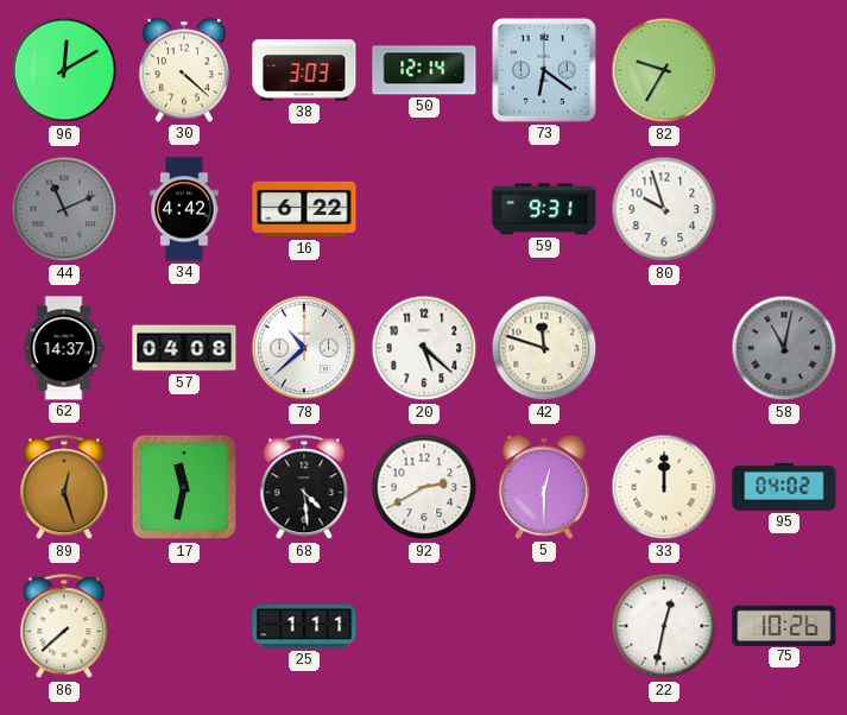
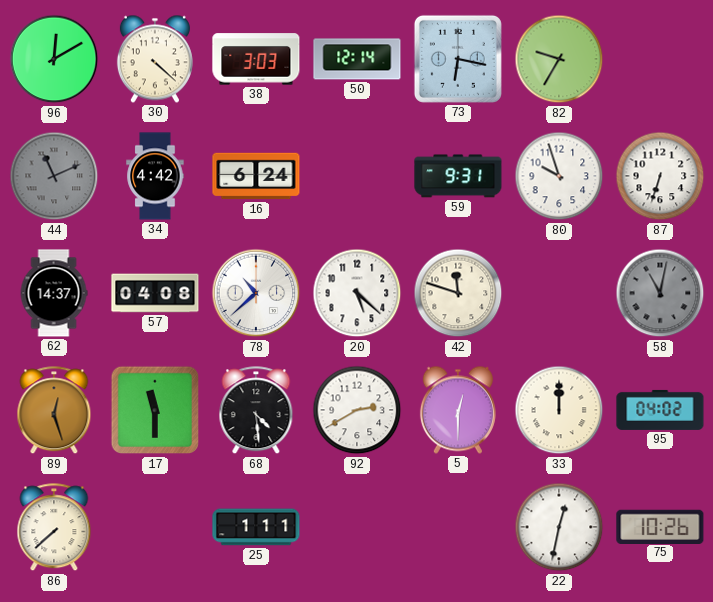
73: 6:21 -> 6:17
16: 6:22 -> 6:24
87: none -> 6:33
17: 11:32 -> 11:30
